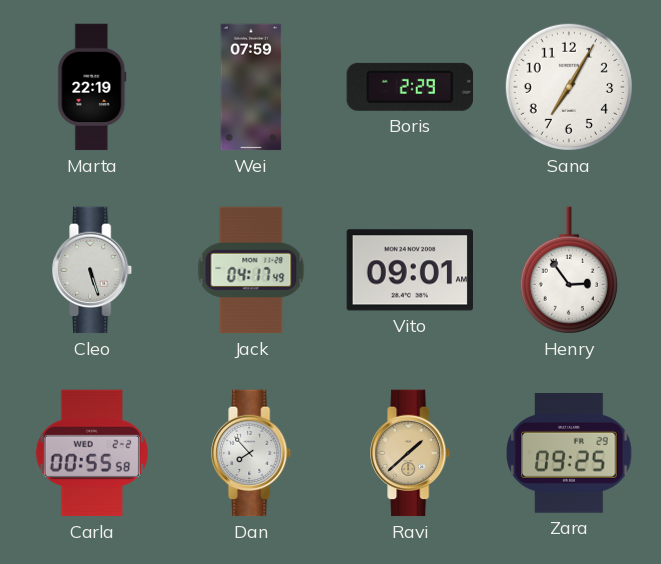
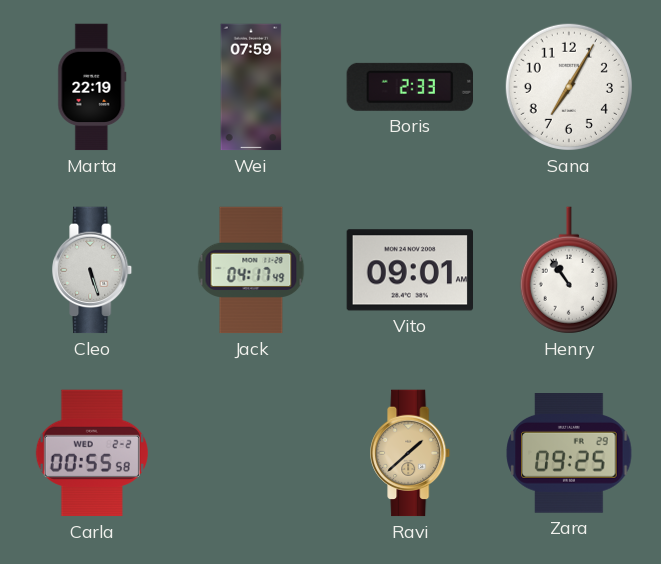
Boris: 2:29 -> 2:33
Henry: 2:54 -> 10:54
Dan: 7:53 -> none
